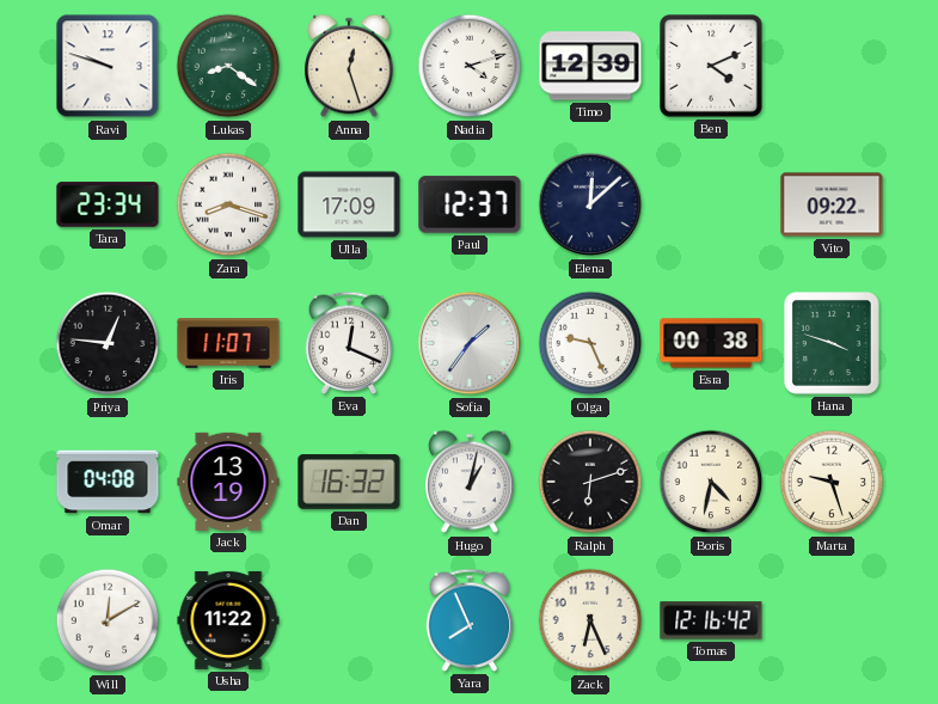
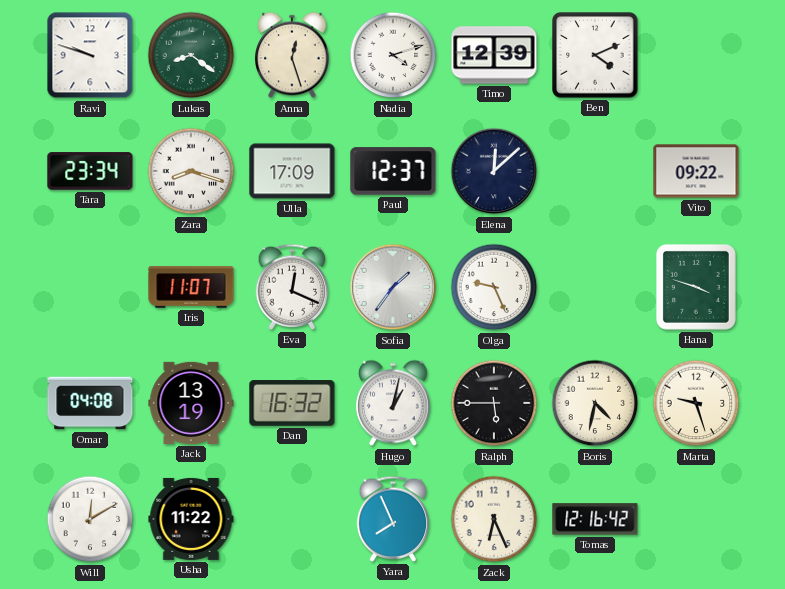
Priya: 12:46 -> none
Esra: 00:38 -> none
Ralph: 6:12 -> 5:45
